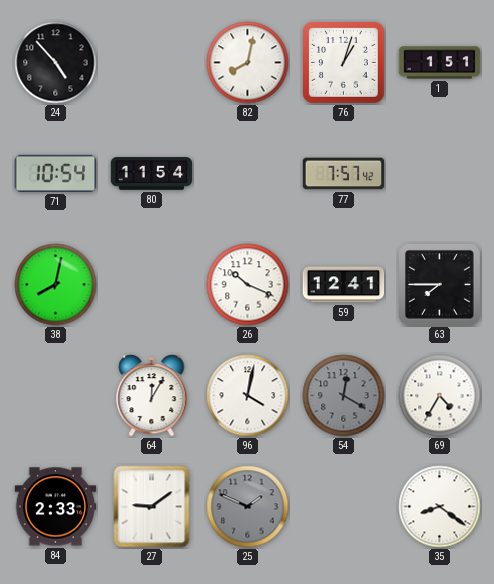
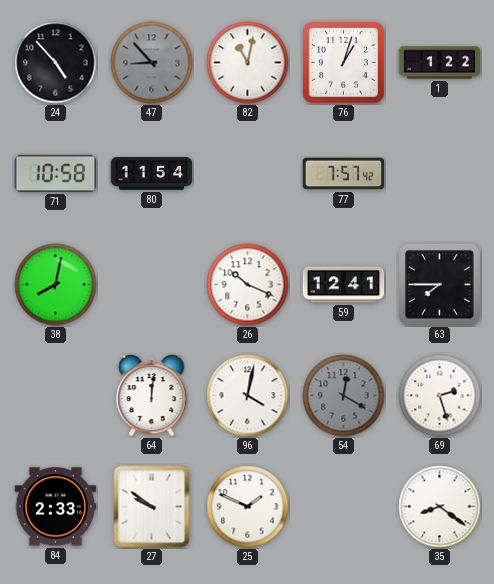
47: none -> 8:53
82: 8:02 -> 11:02
1: 1:51 -> 1:22
71: 10:54 -> 10:58
64: 12:05 -> 12:01
69: 4:35 -> 2:27
27: 9:09 -> 9:51
25 dial: grey -> white
